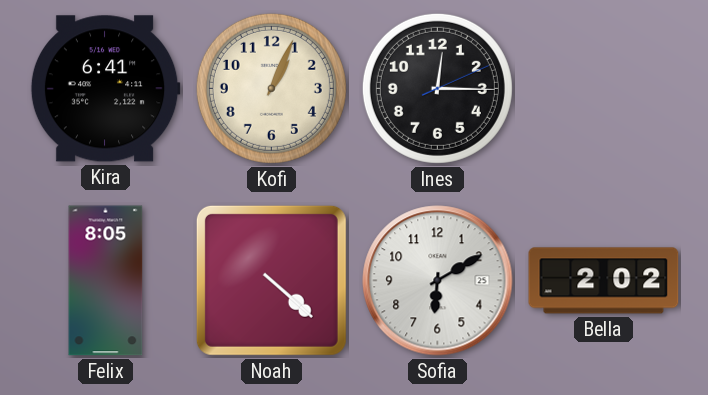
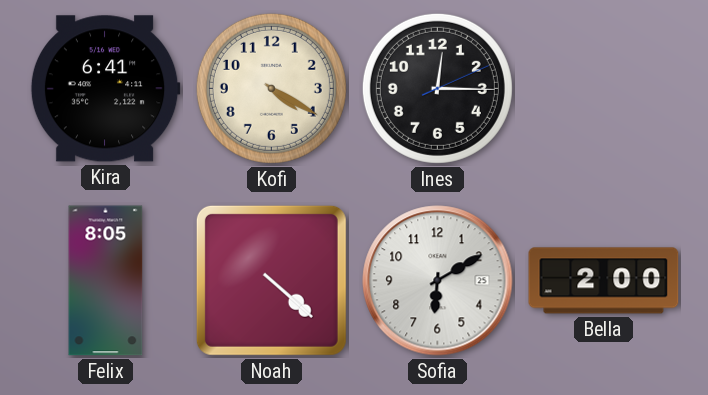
Kofi: 1:04 -> 4:20
Bella: 2:02 -> 2:00
